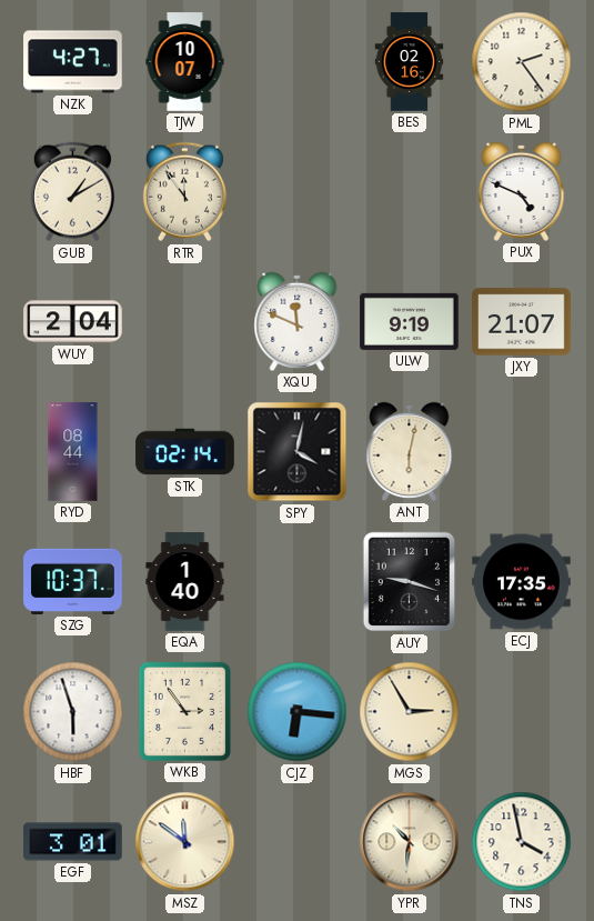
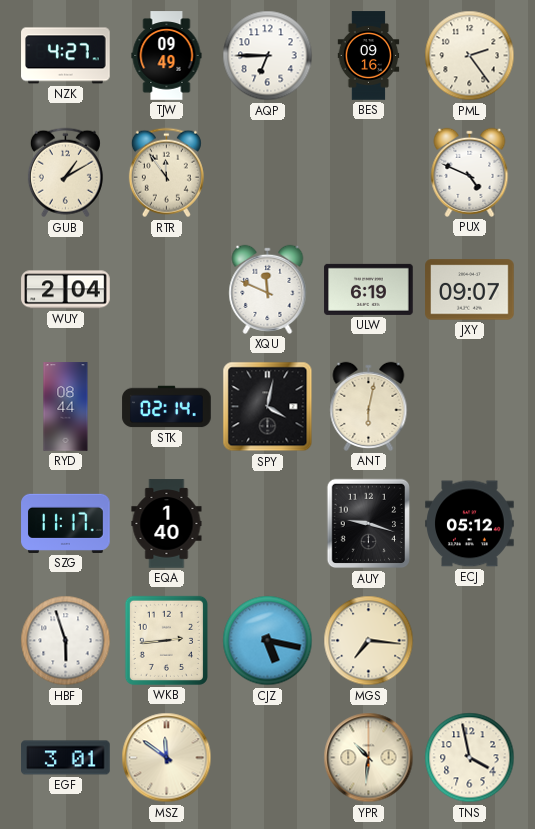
TJW: 10:07 -> 09:49
AQP: none -> 6:45
BES: 02:16 -> 09:16
ULW: 9:19 -> 6:19
JXY: 21:07 -> 09:07
SZG: 10:37 -> 11:17
ECJ: 17:35 -> 05:12
WKB: 2:54 -> 2:44
CJZ: 6:16 -> 5:17
MGS: 2:55 -> 7:16
